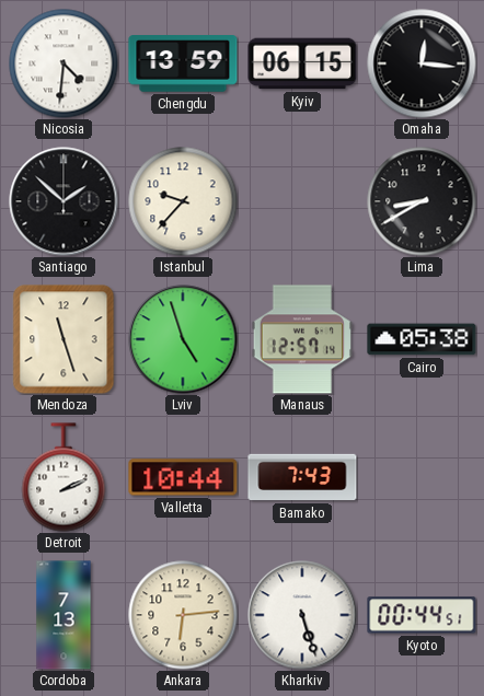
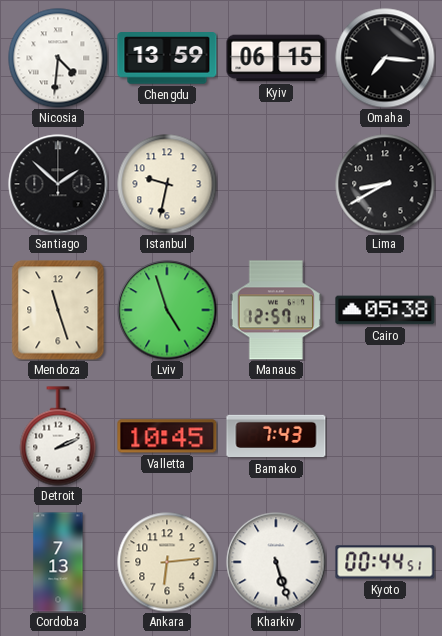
Omaha: 12:16 -> 7:16
Istanbul: 9:37 -> 9:32
Valletta: 10:44 -> 10:45
